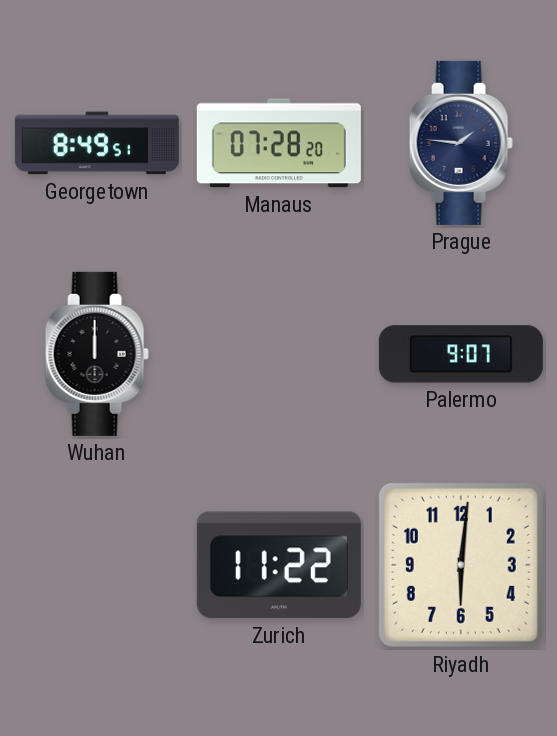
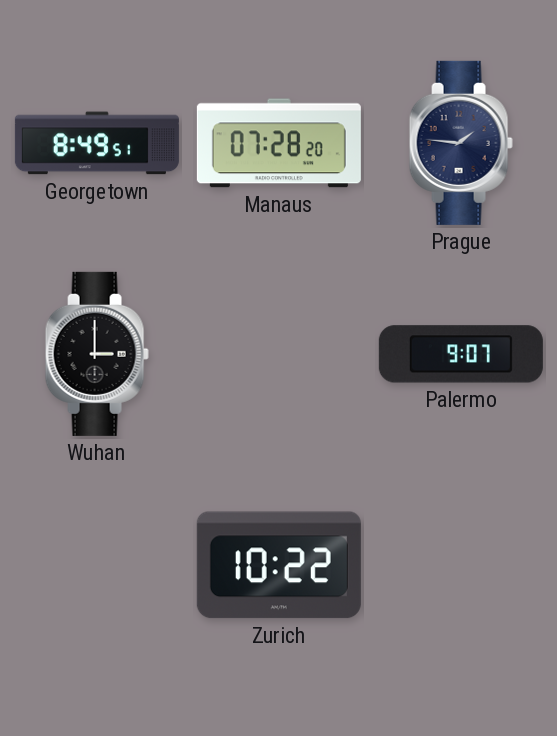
Wuhan: 12:00 -> 3:00
Zurich: 11:22 -> 10:22
Riyadh: 6:01 -> none
